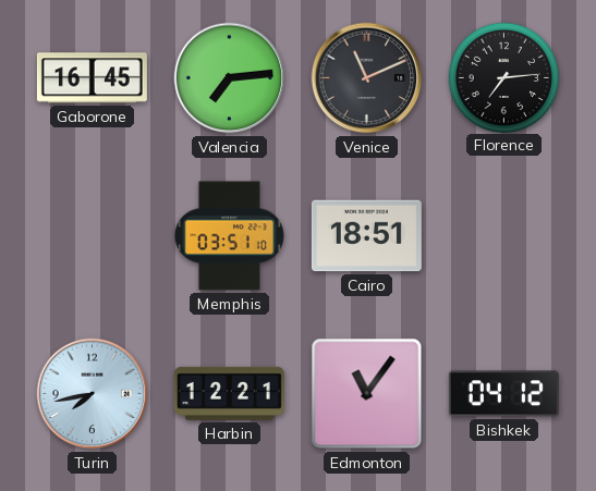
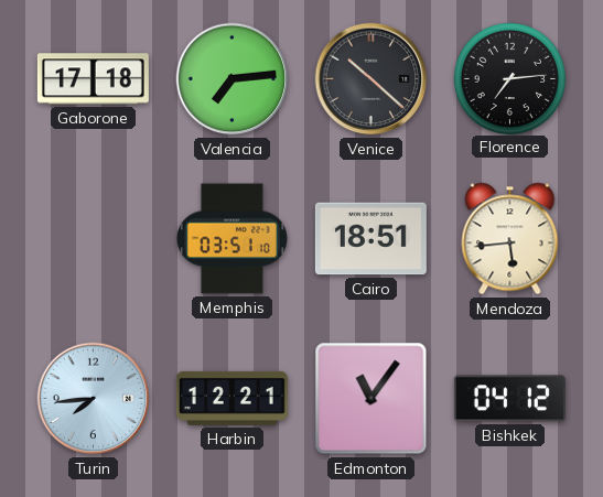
Gaborone: 16:45 -> 17:18
Venice: 11:11 -> 10:22
Mendoza: none -> 5:44
Turin: 7:43 -> 7:44
